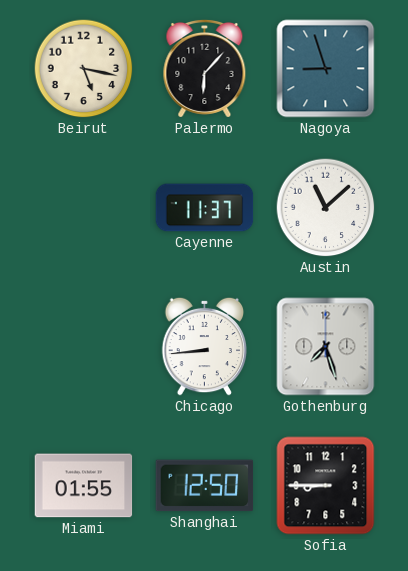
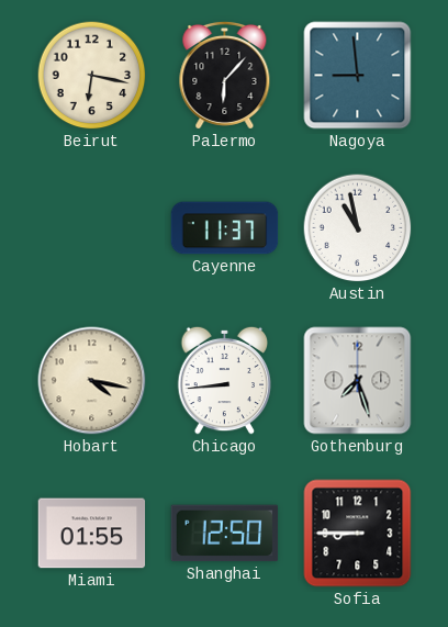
Beirut: 5:17 -> 6:17
Nagoya: 8:57 -> 8:59
Austin: 11:08 -> 10:58
Hobart: none -> 4:17
